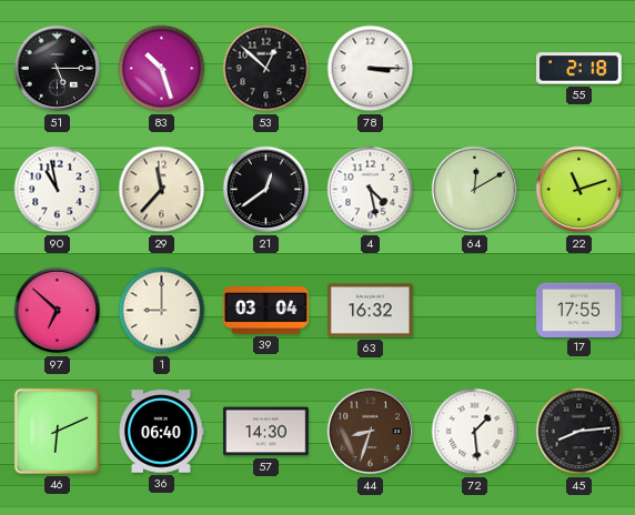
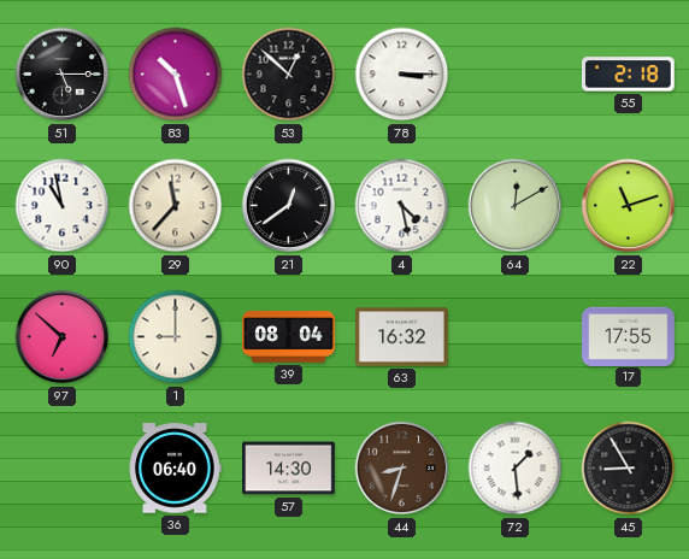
39: 03:04 -> 08:04
46: 6:11 -> none
45: 8:14 -> 8:55
